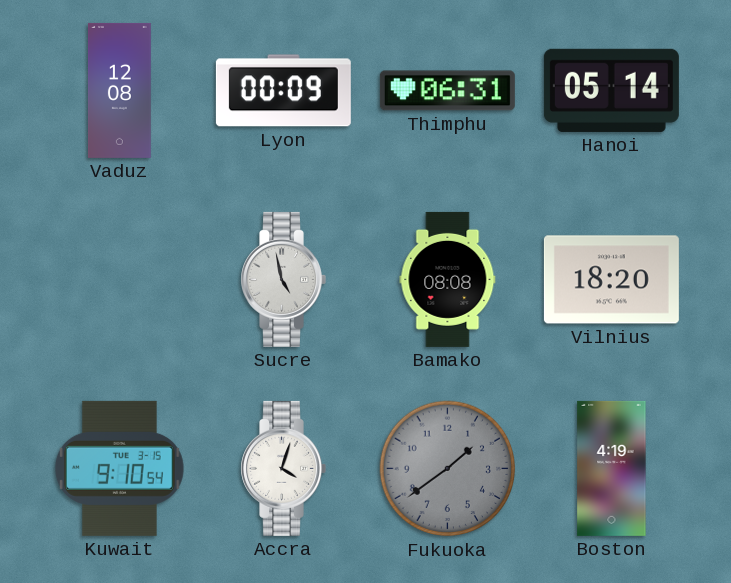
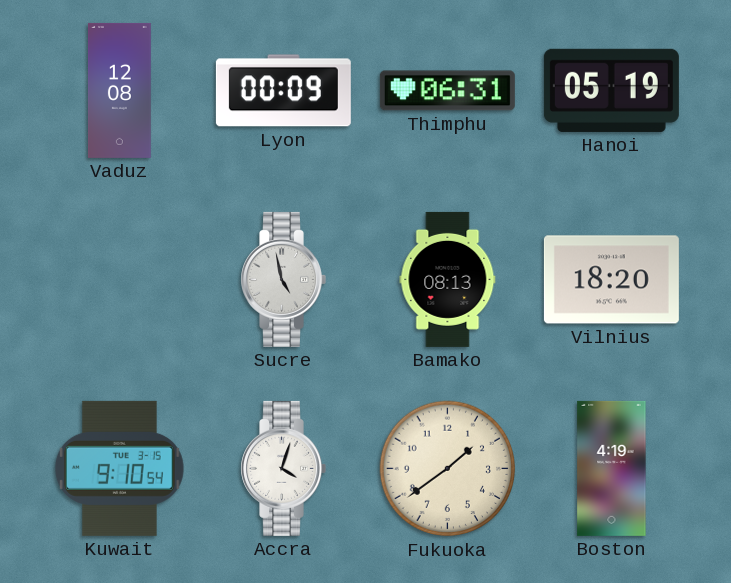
Hanoi: 05:14 -> 05:19
Bamako: 08:08 -> 08:13
Fukuoka dial: grey -> cream
